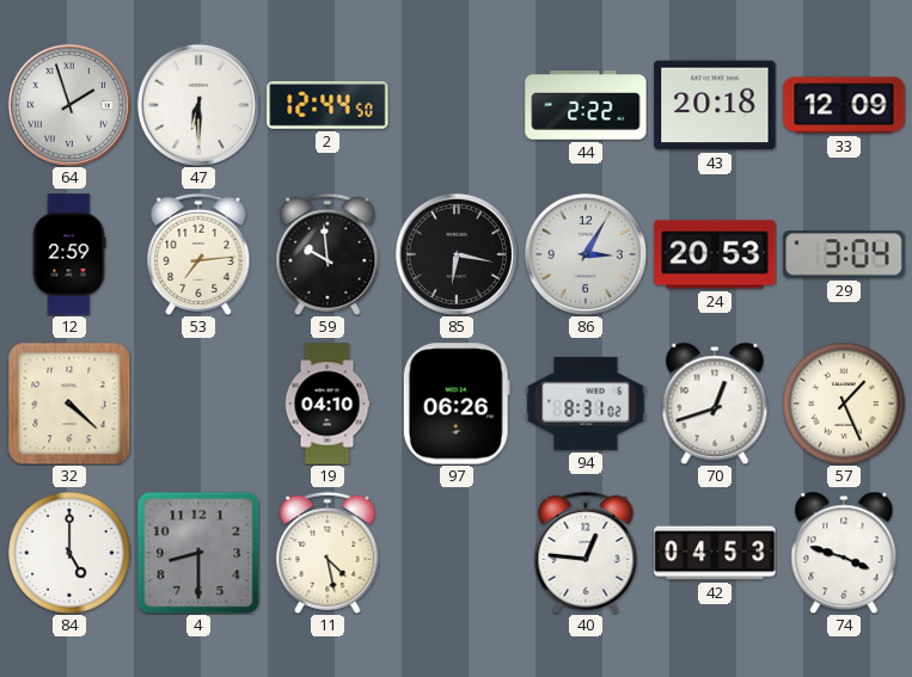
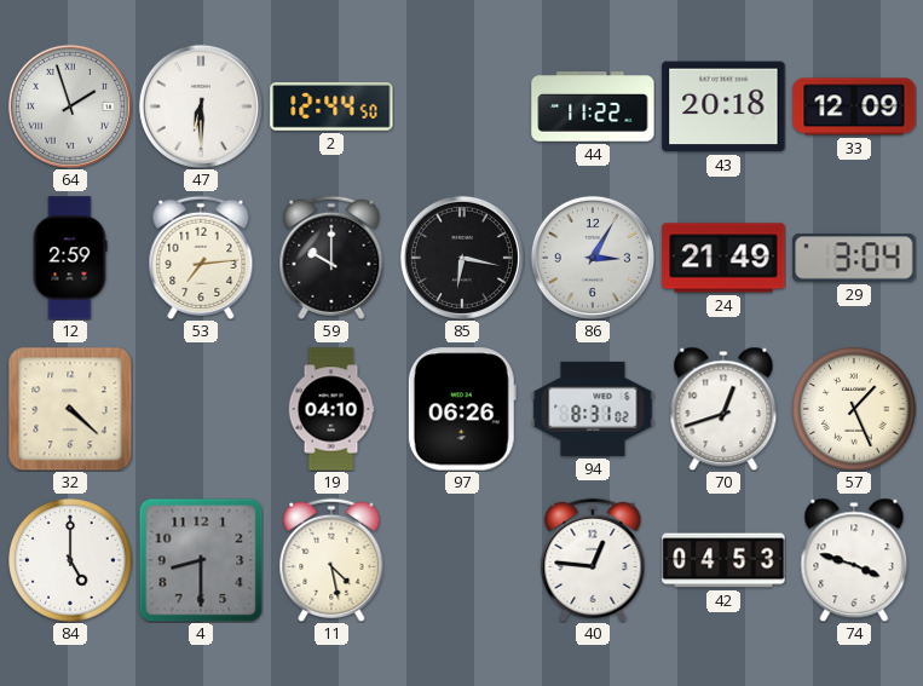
44: 2:22 -> 11:22
59: 9:59 -> 10:00
24: 20:53 -> 21:49
